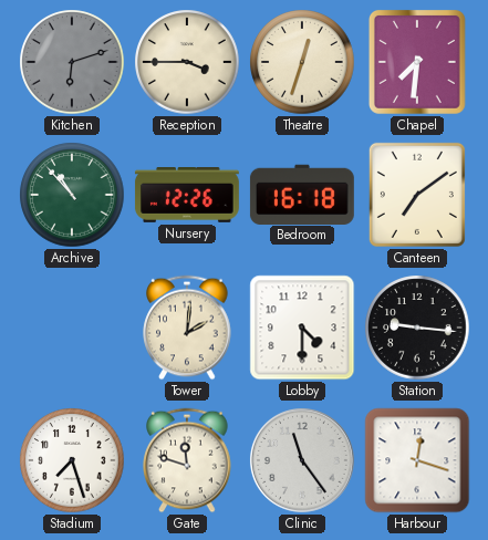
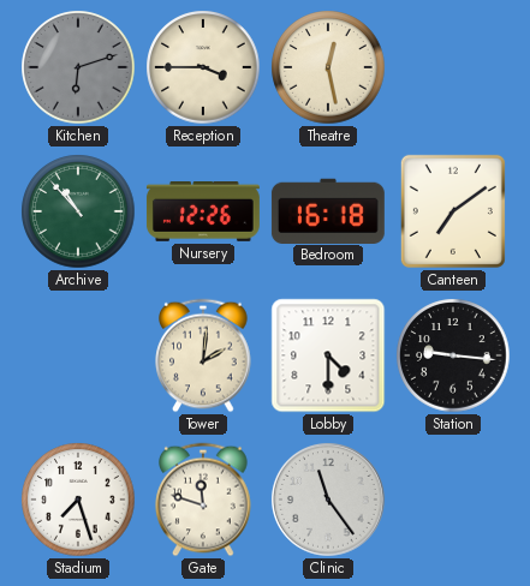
Theatre: 12:33 -> 12:28
Chapel: 7:31 -> none
Harbour: 12:18 -> none
